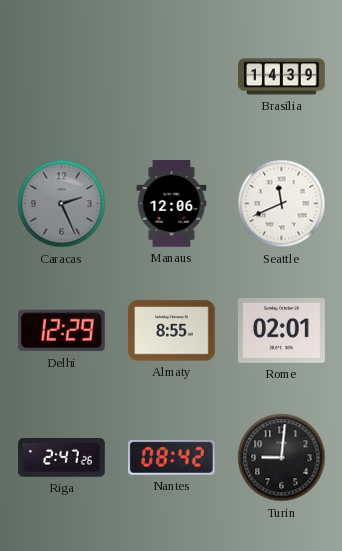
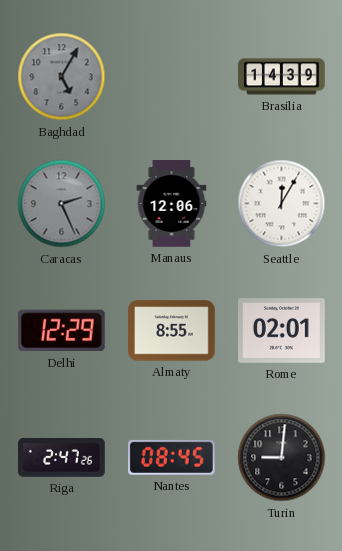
Baghdad: none -> 5:05
Seattle: 11:41 -> 12:05
Nantes: 08:42 -> 08:45
